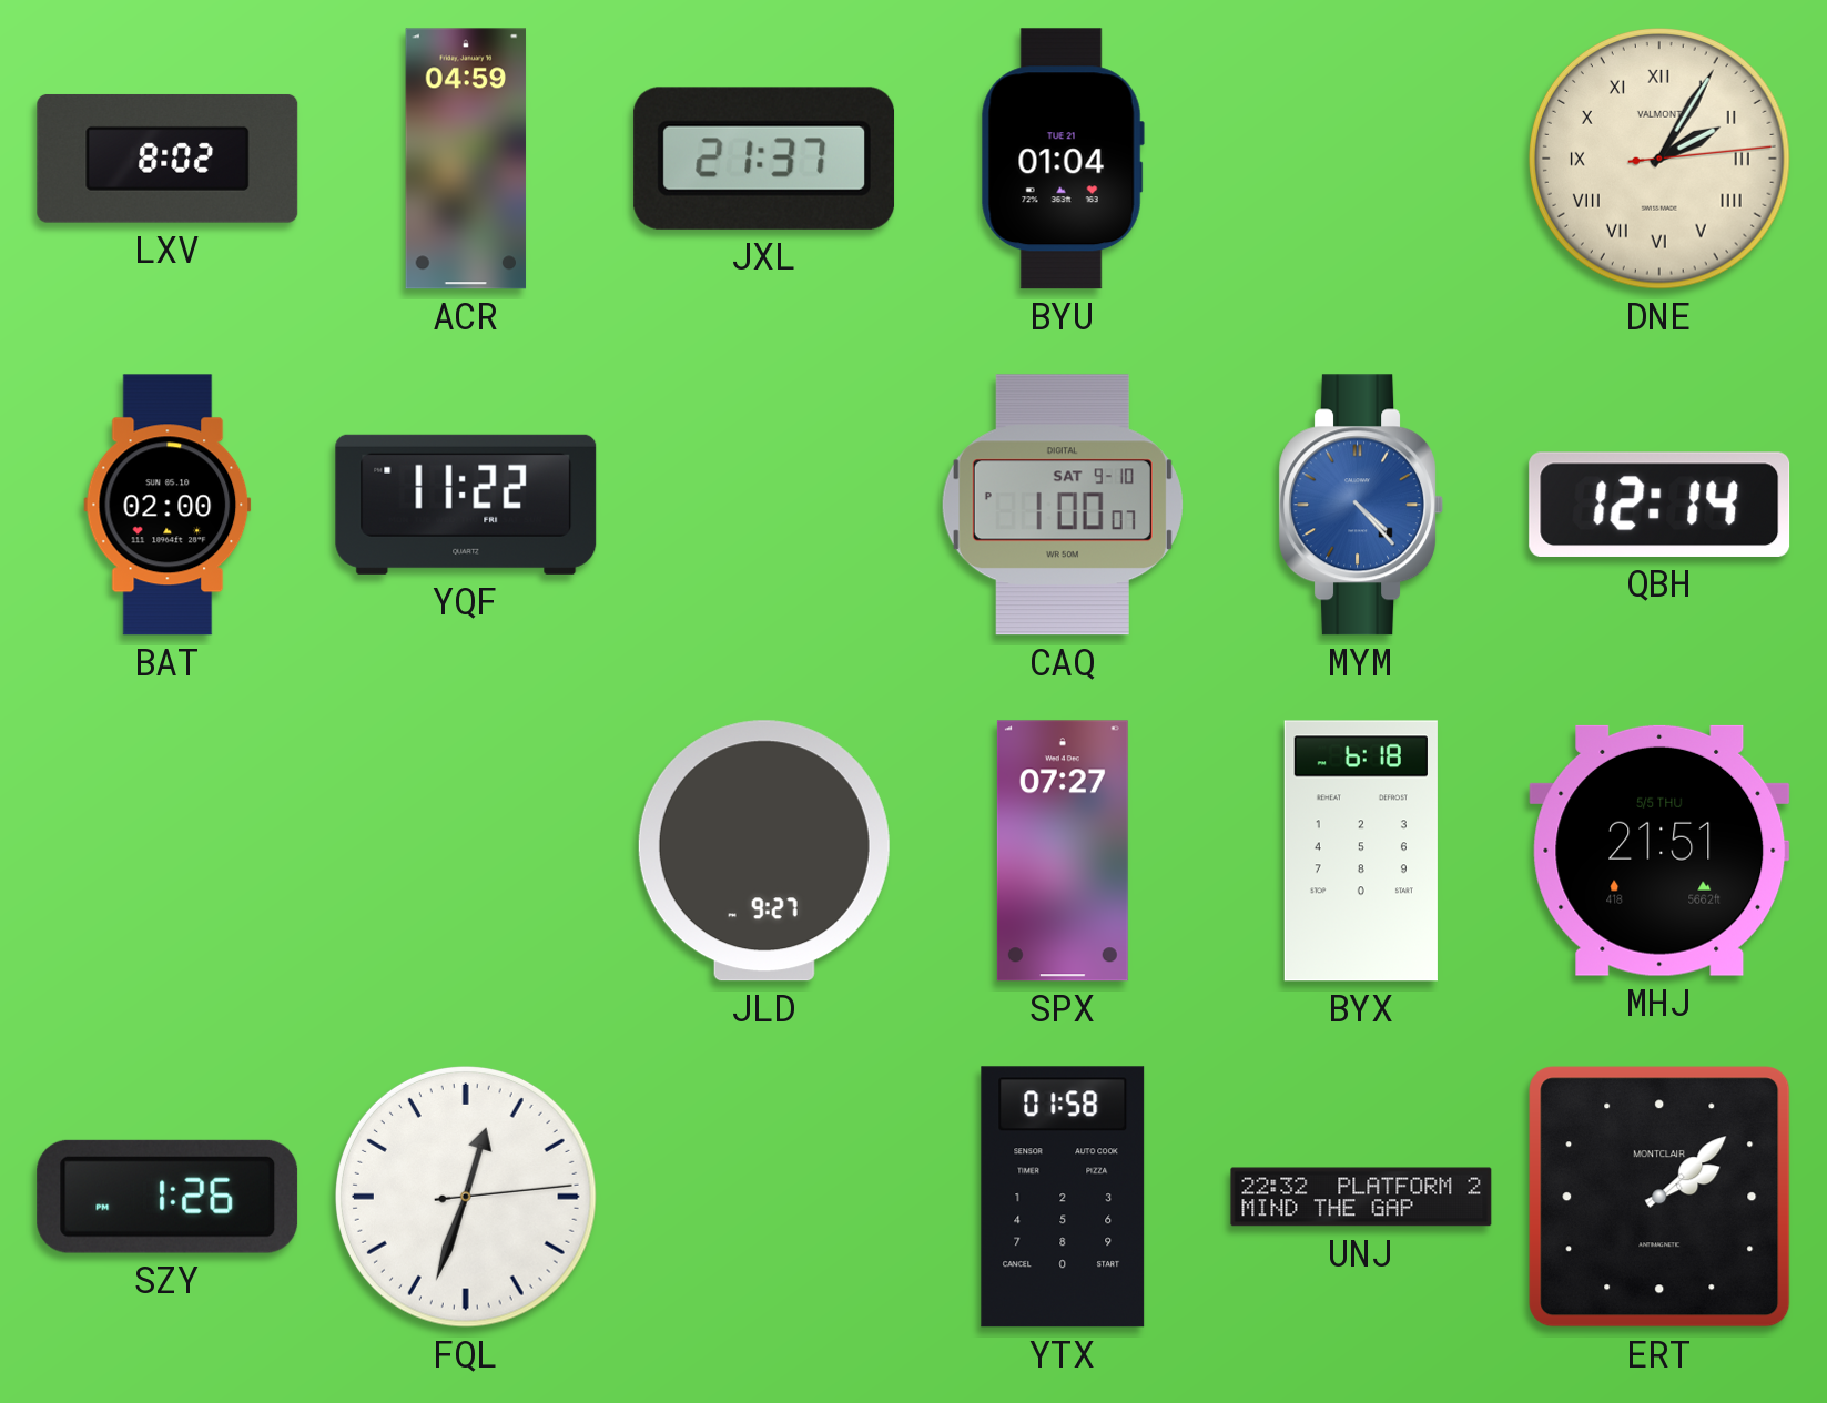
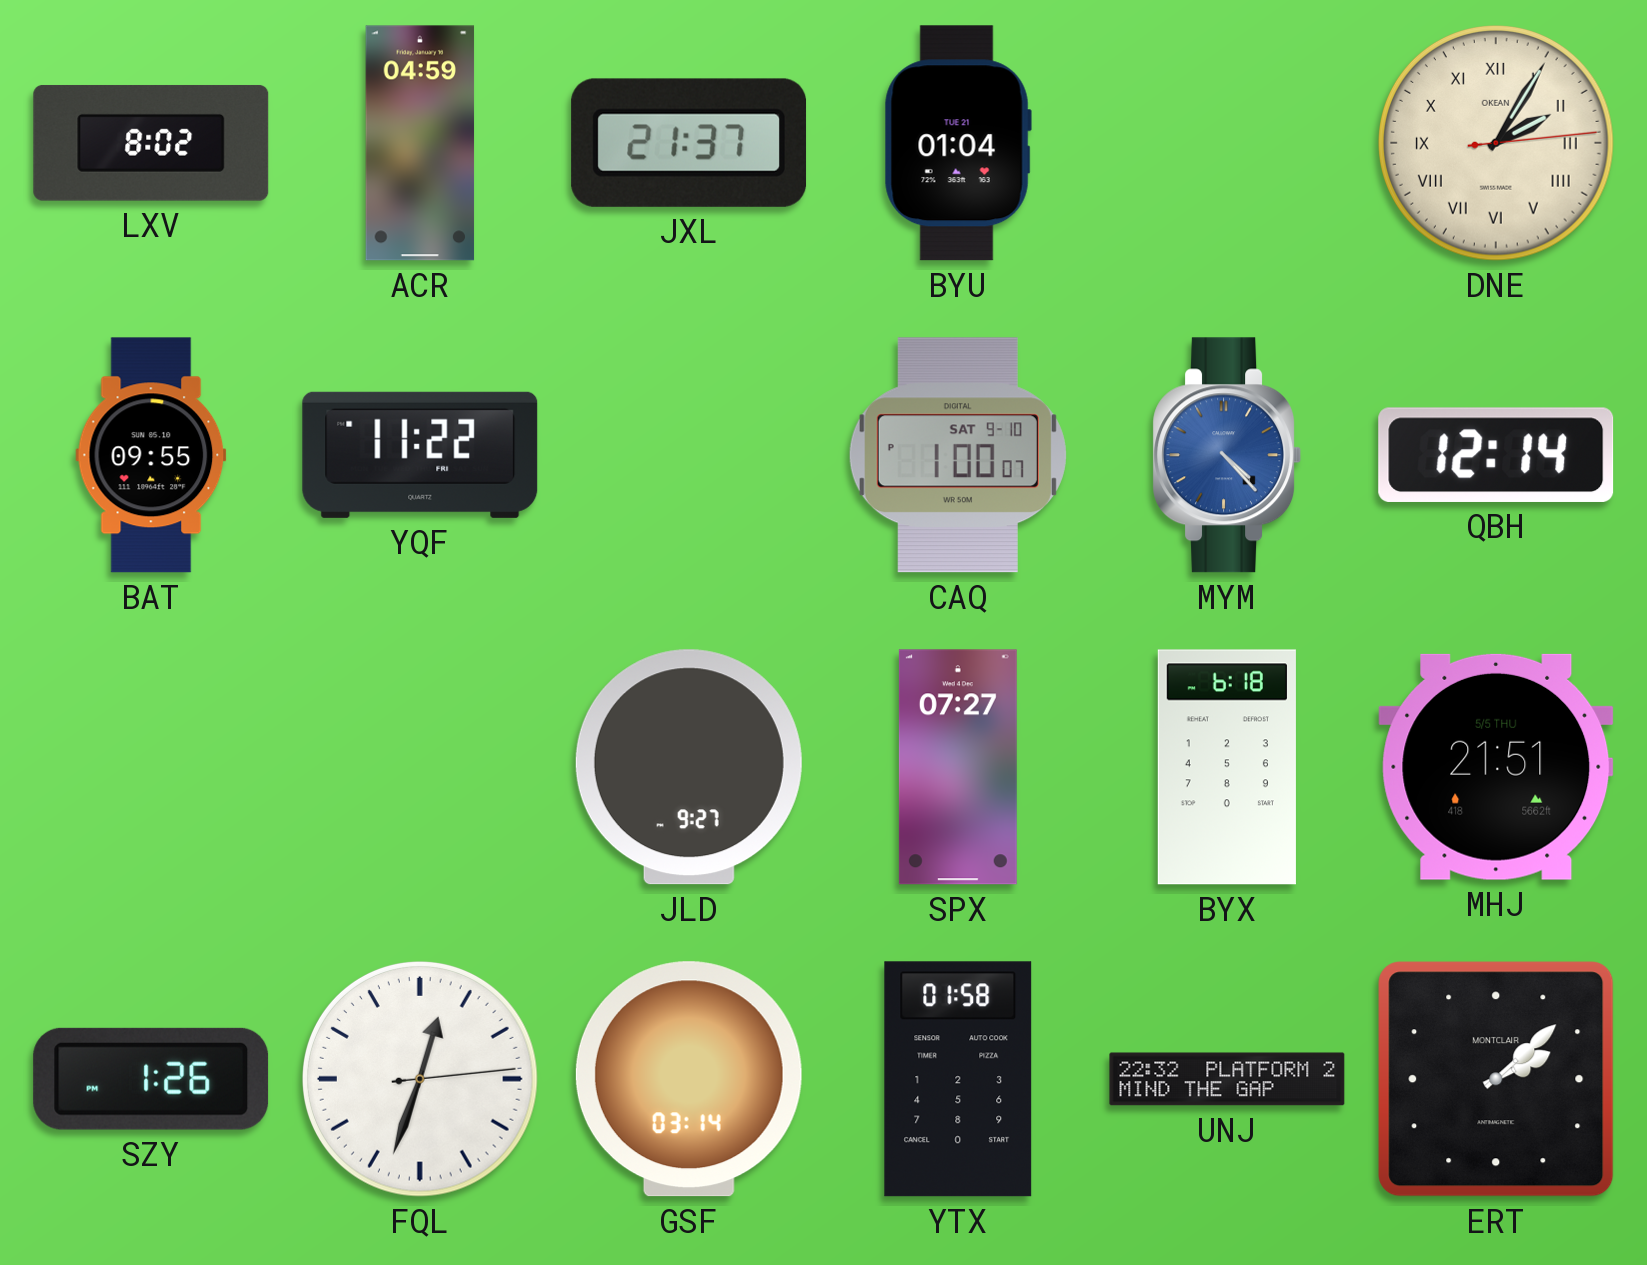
DNE brand: VALMONT -> OKEAN
BAT: 02:00 -> 09:55
GSF: none -> 03:14
